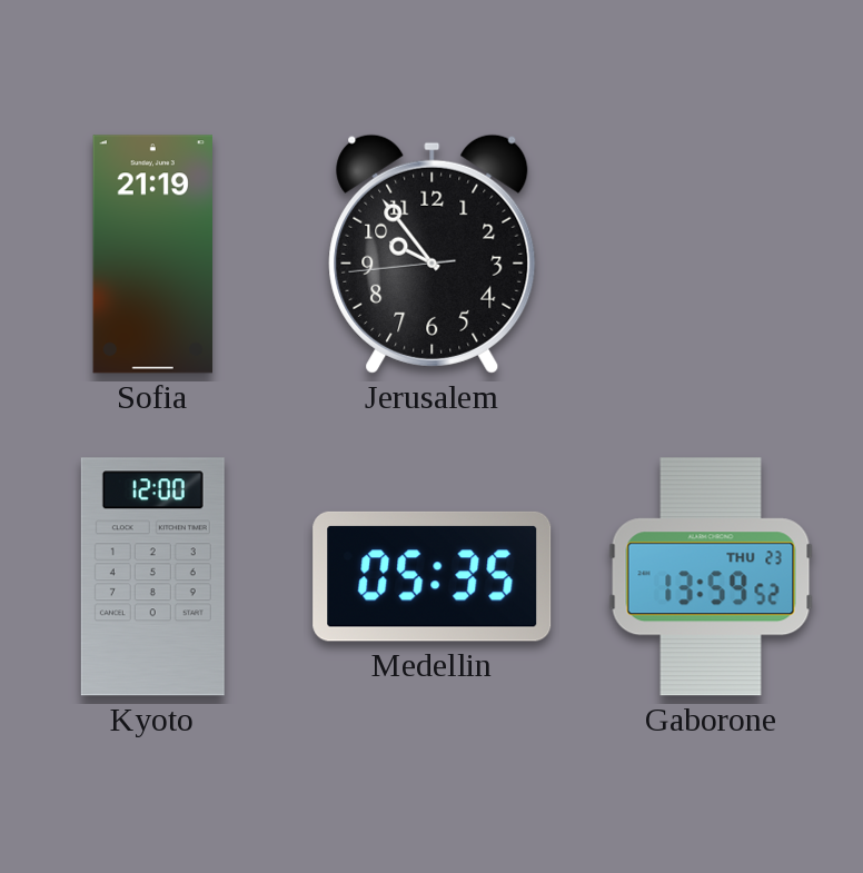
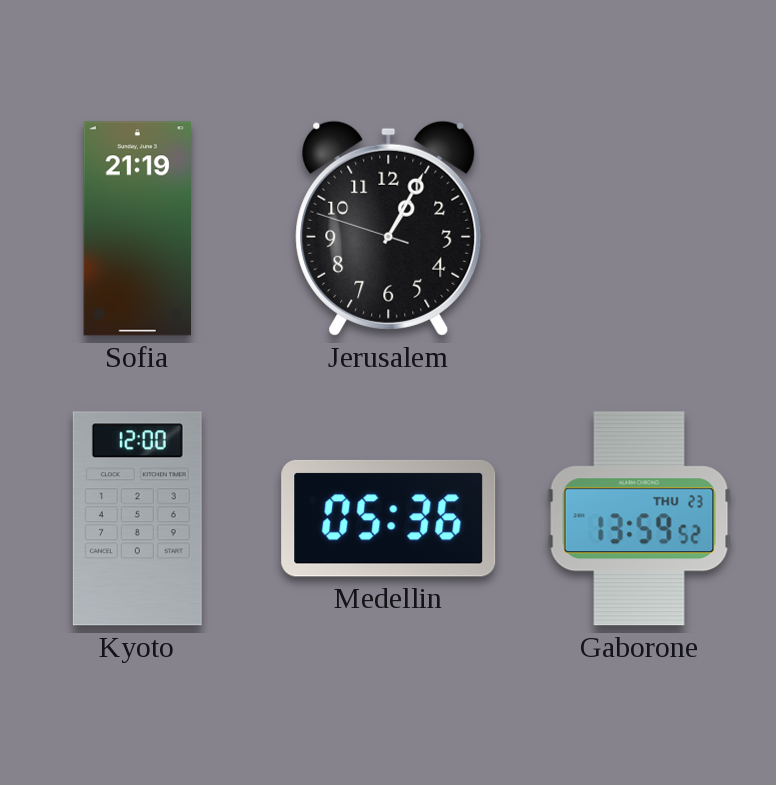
Jerusalem: 9:53 -> 1:04
Medellin: 05:35 -> 05:36
